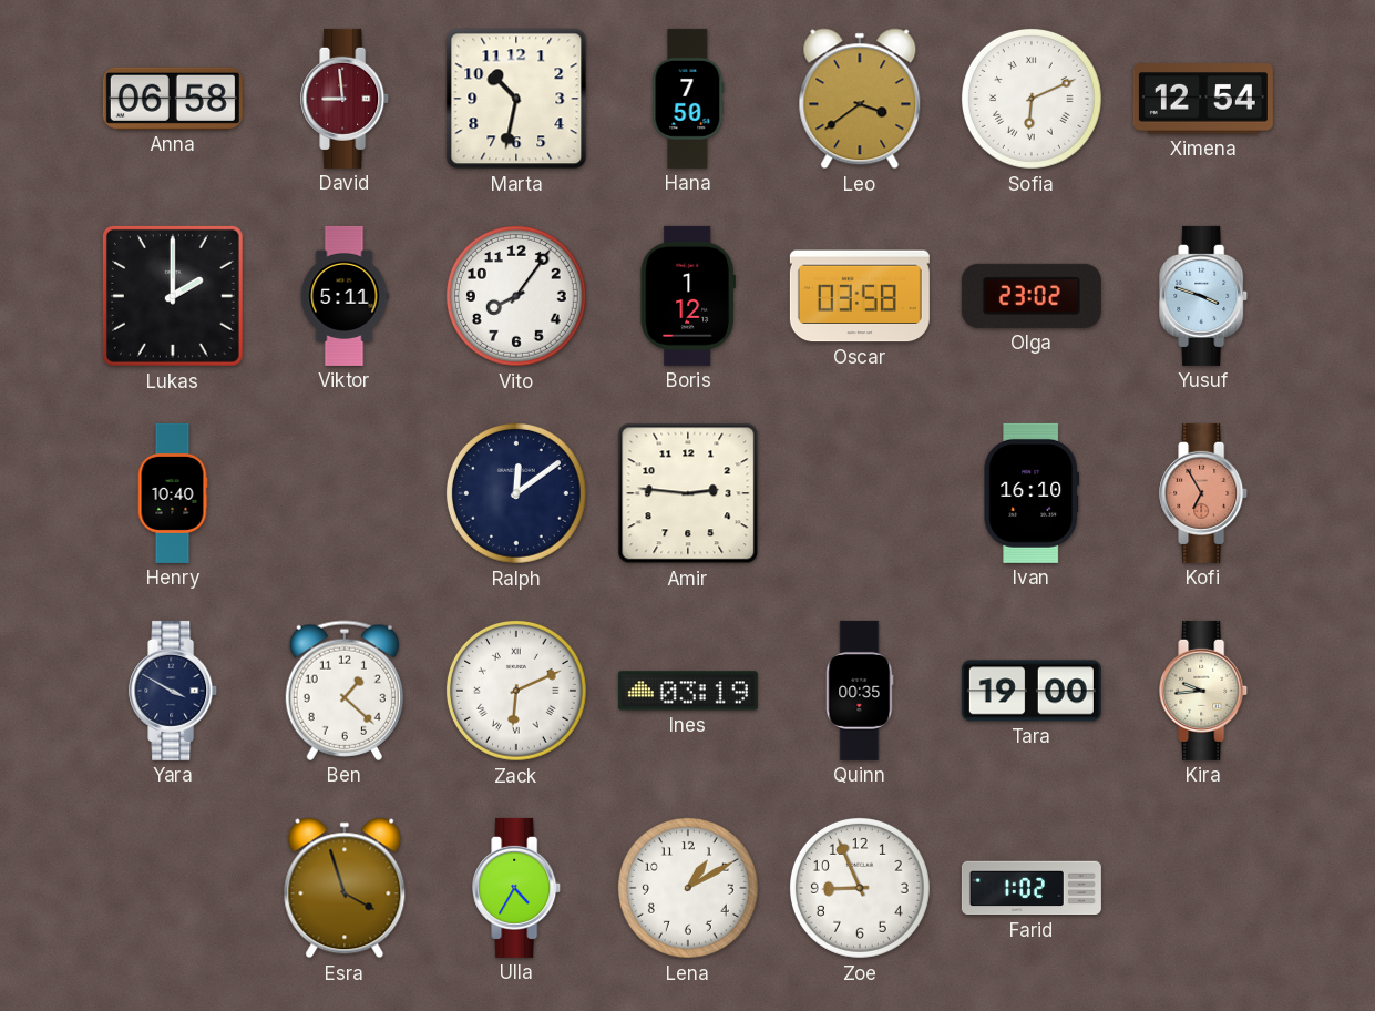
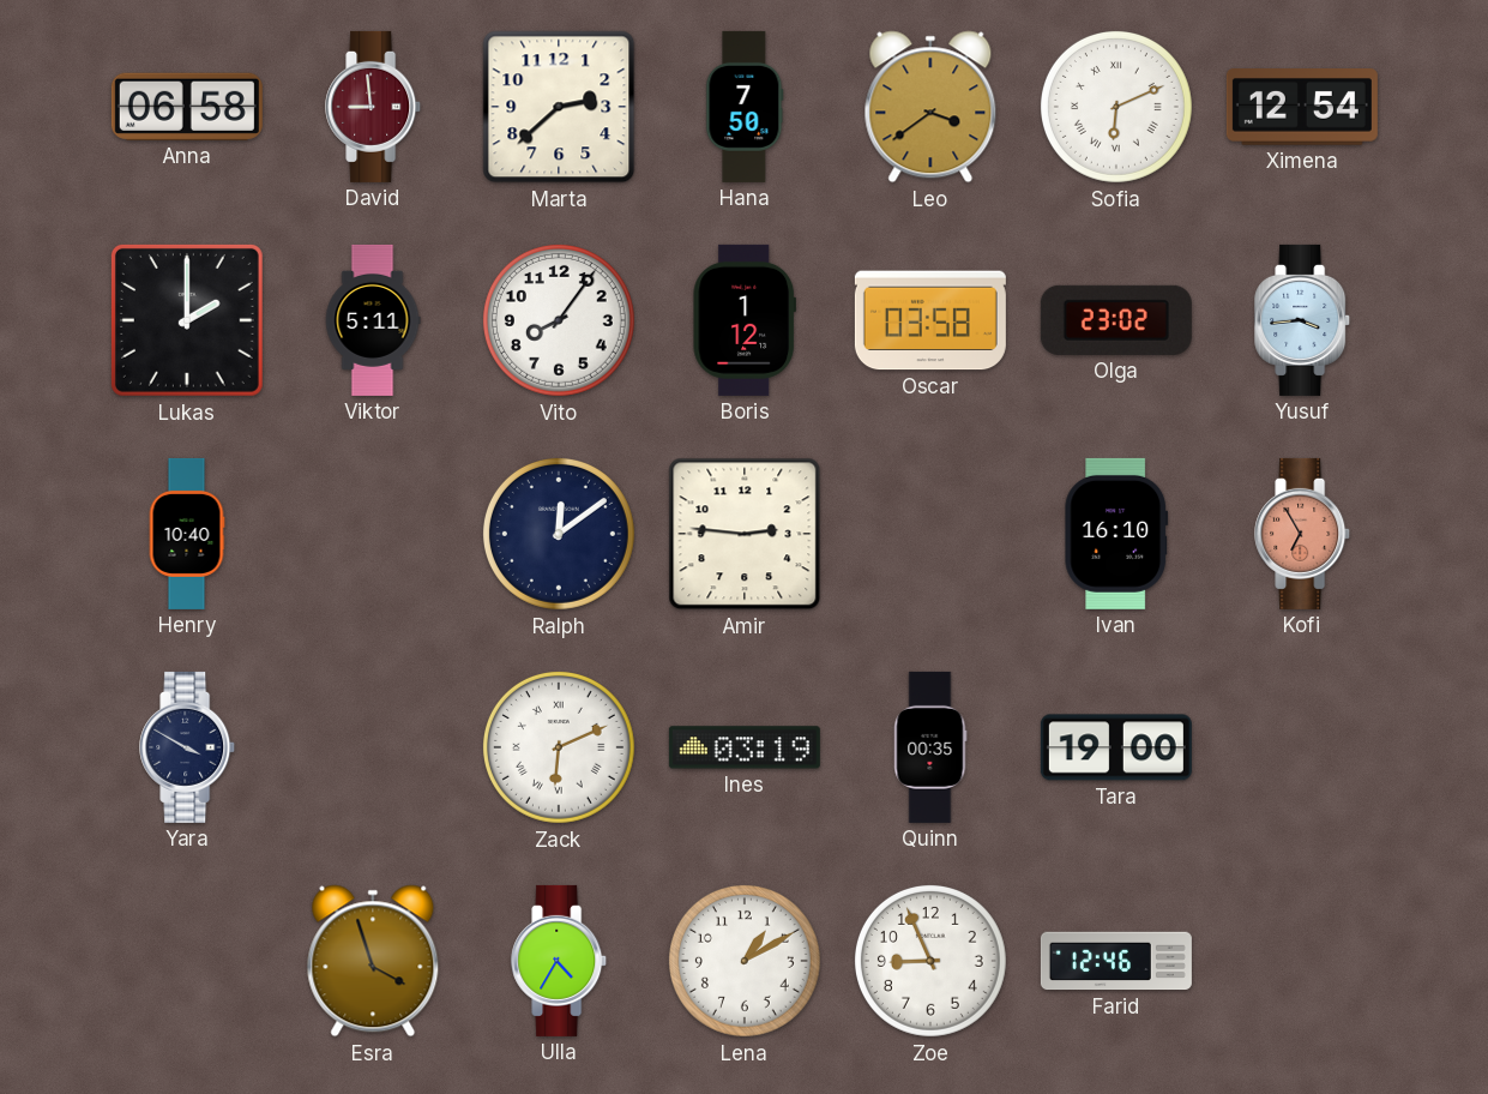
Marta: 10:32 -> 2:38
Yusuf: 3:48 -> 3:44
Ben: 1:22 -> none
Kira: 9:44 -> none
Farid: 1:02 -> 12:46
